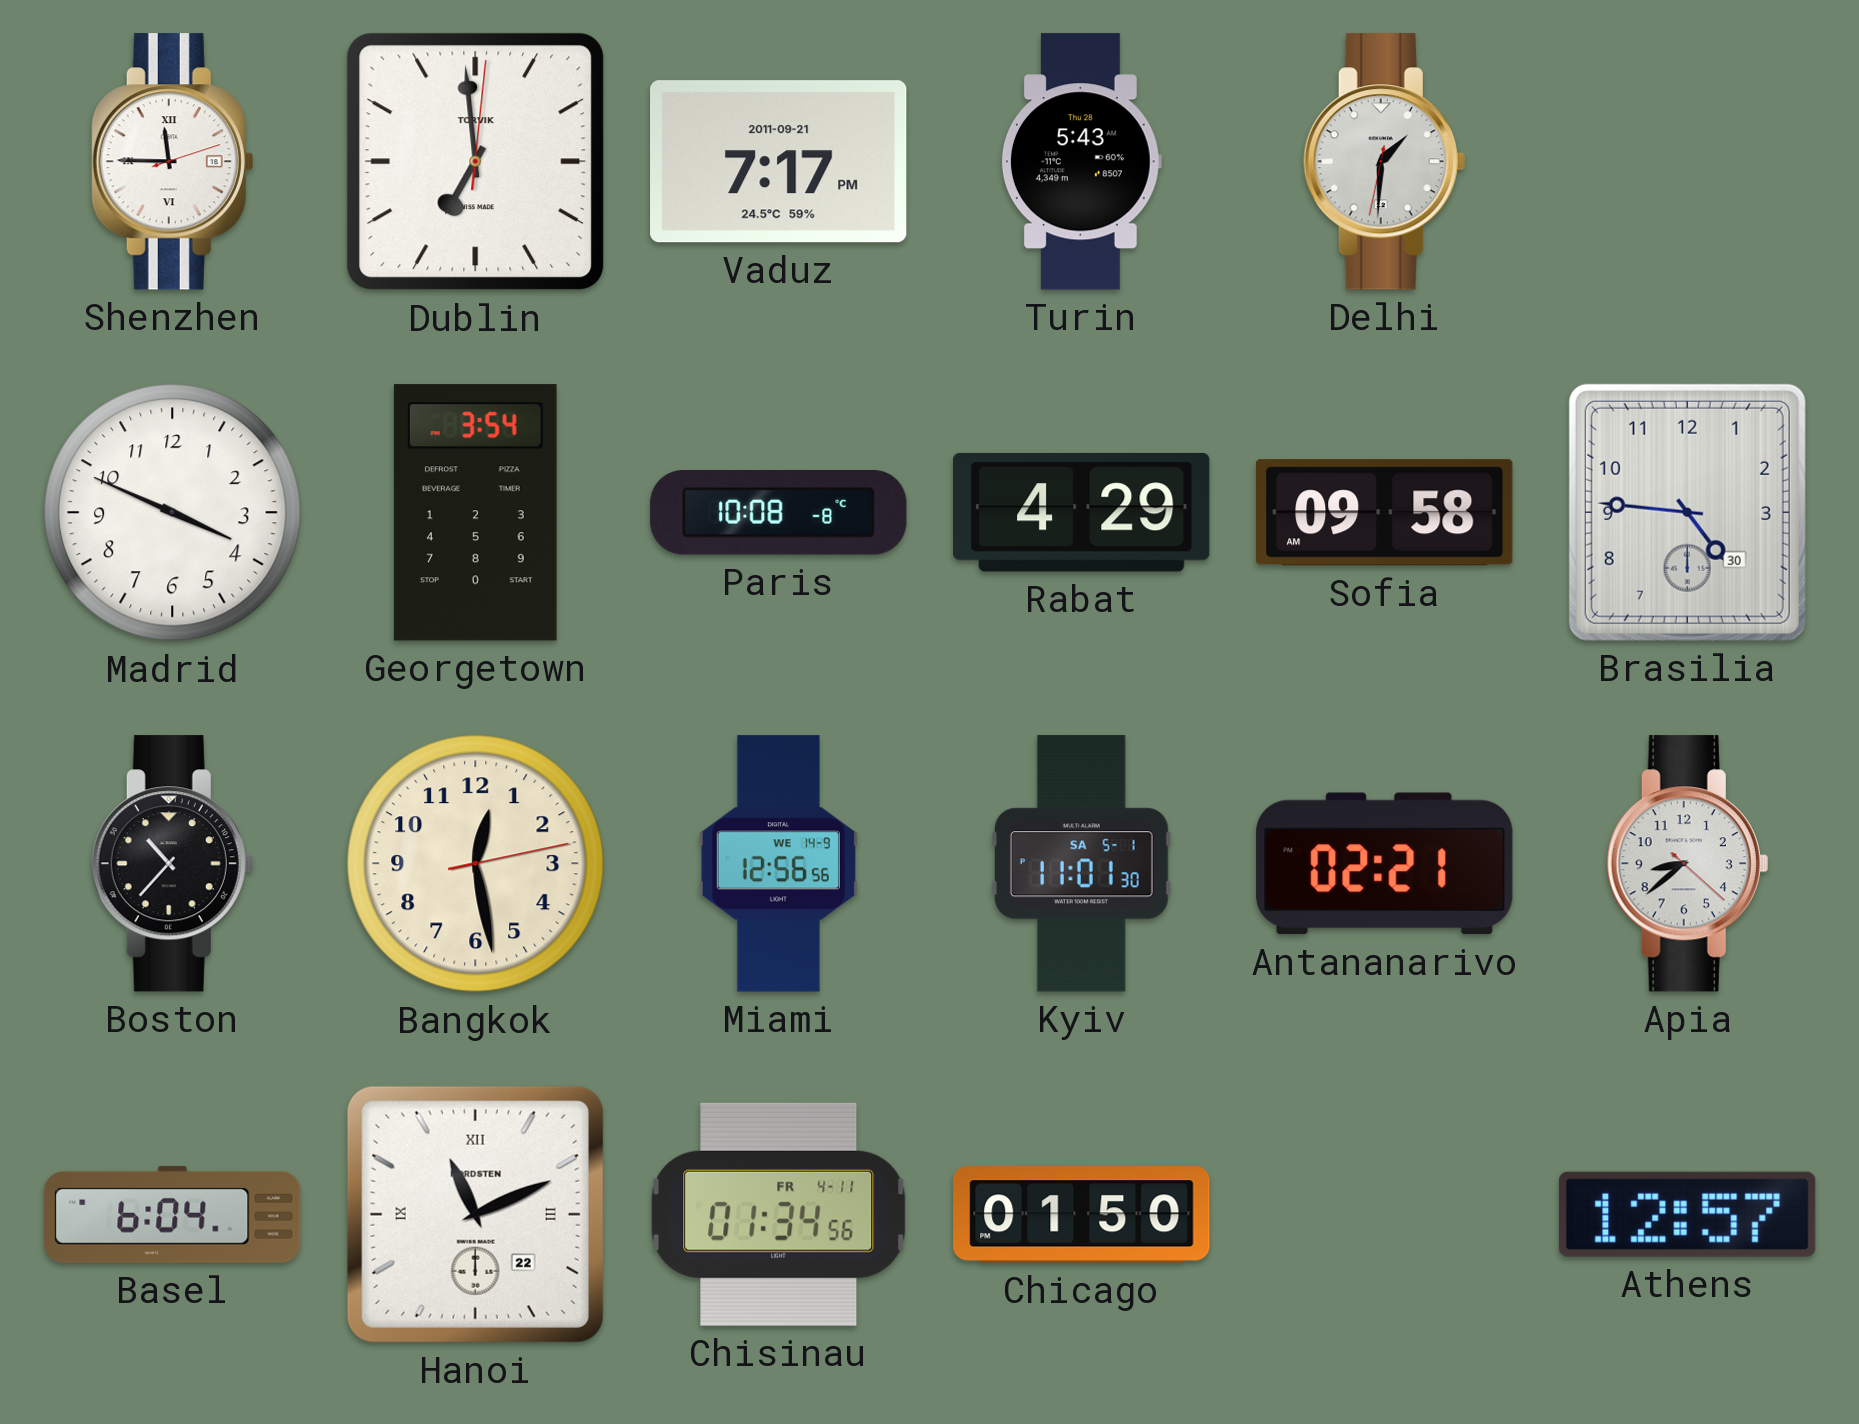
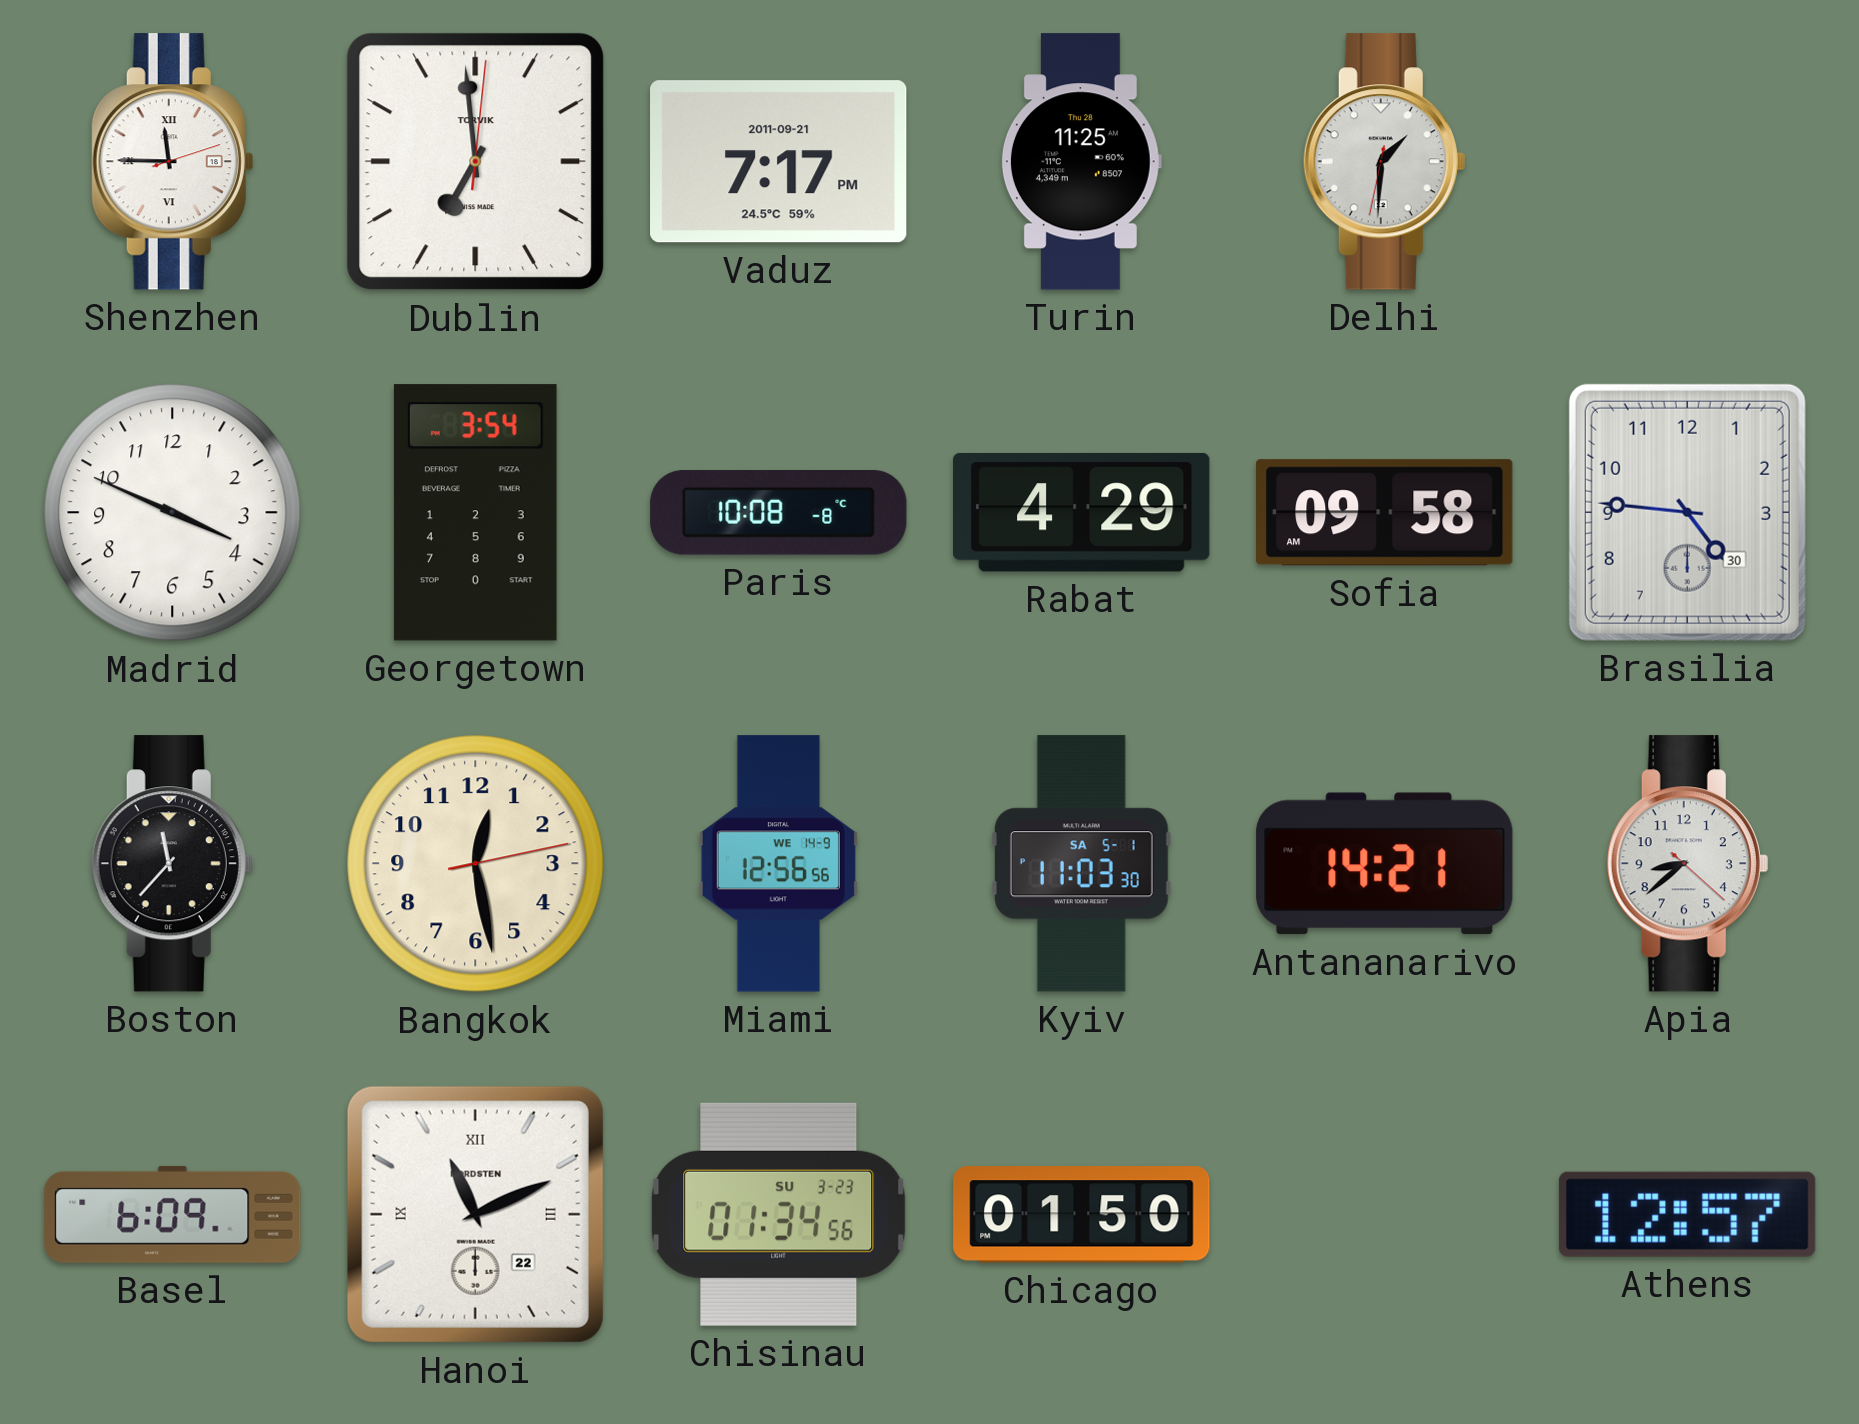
Turin: 5:43 -> 11:25
Boston: 10:37 -> 11:37
Kyiv: 11:01 -> 11:03
Antananarivo: 02:21 -> 14:21
Basel: 6:04 -> 6:09
Chisinau date: FR 4-11 -> SU 3-23
